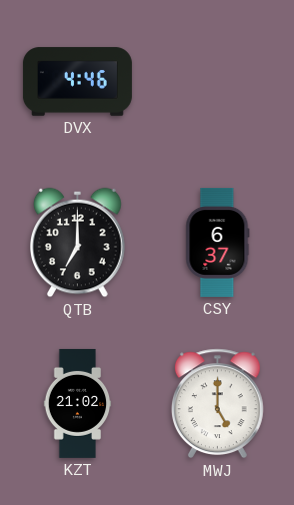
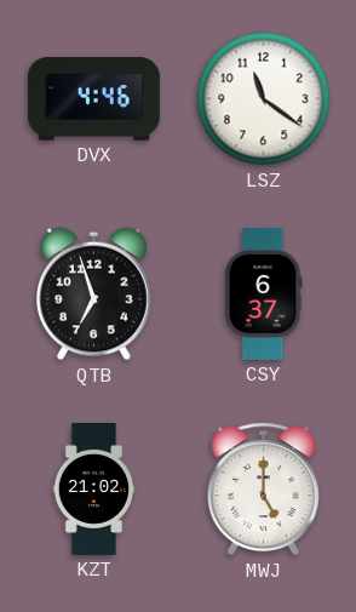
LSZ: none -> 11:21
QTB: 7:00 -> 6:57
